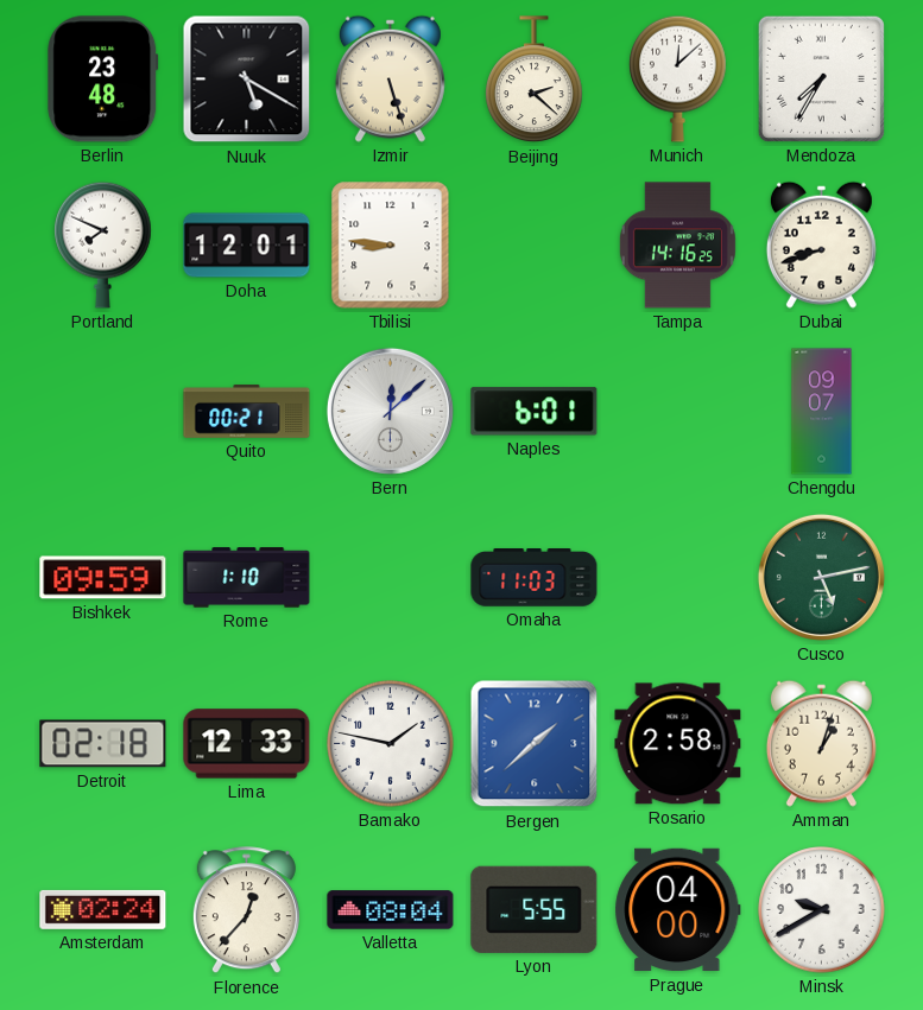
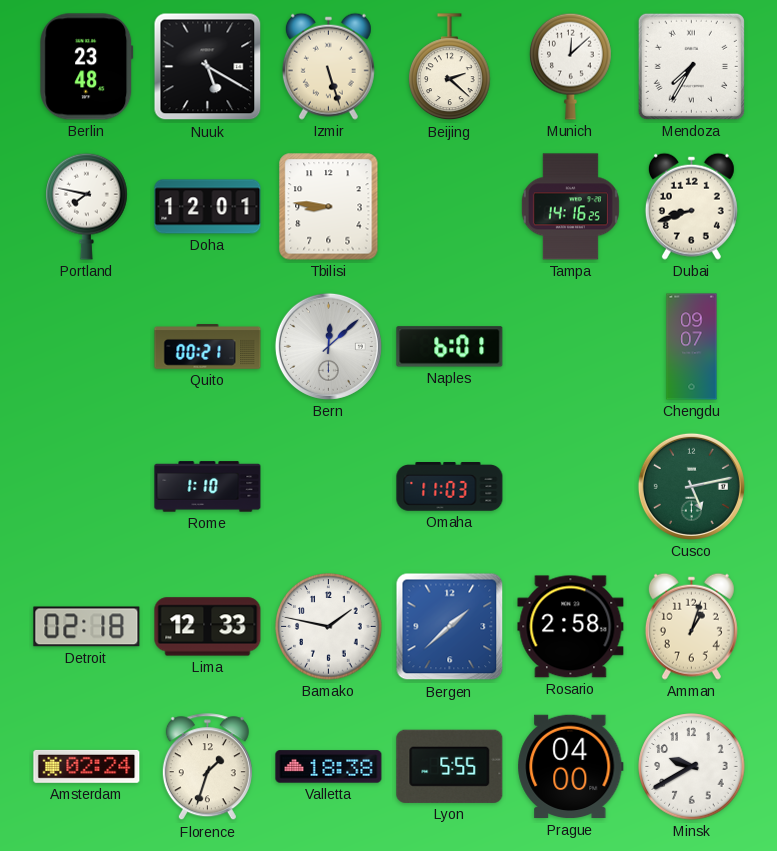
Portland: 7:49 -> 7:47
Bishkek: 09:59 -> none
Florence: 12:37 -> 1:33
Valletta: 08:04 -> 18:38
